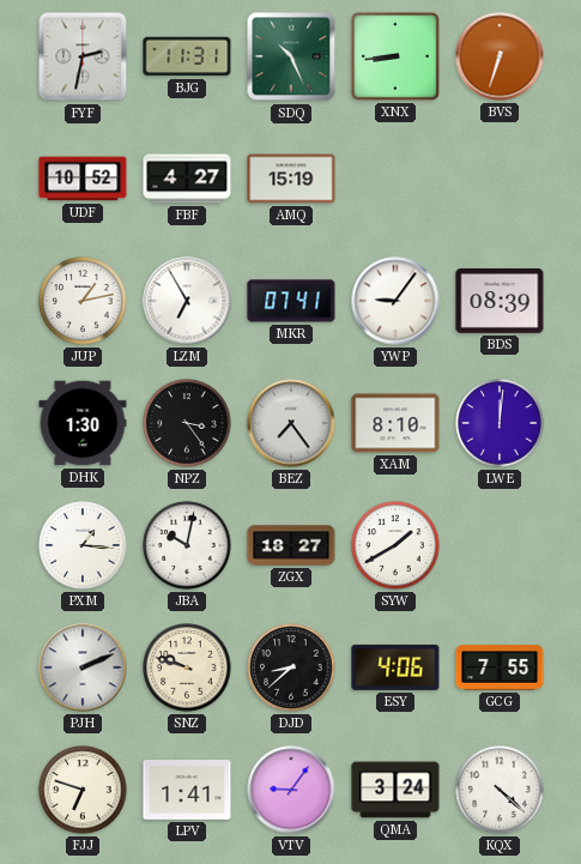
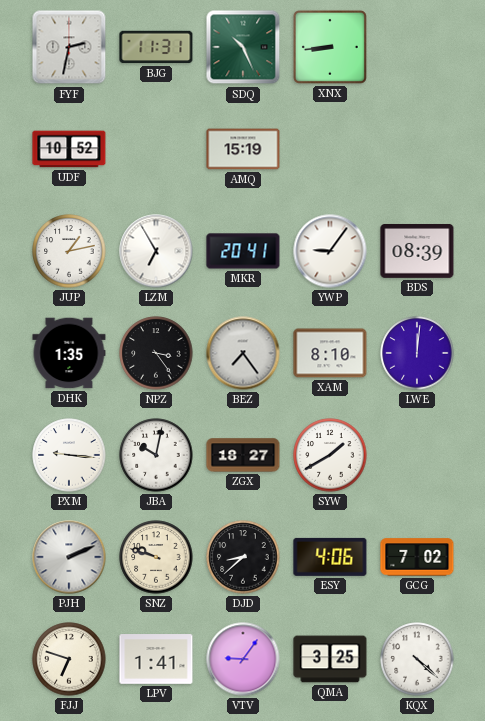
BVS: 6:33 -> none
FBF: 4:27 -> none
MKR: 07:41 -> 20:41
DHK: 1:30 -> 1:35
PXM: 1:16 -> 9:16
GCG: 7:55 -> 7:02
QMA: 3:24 -> 3:25
